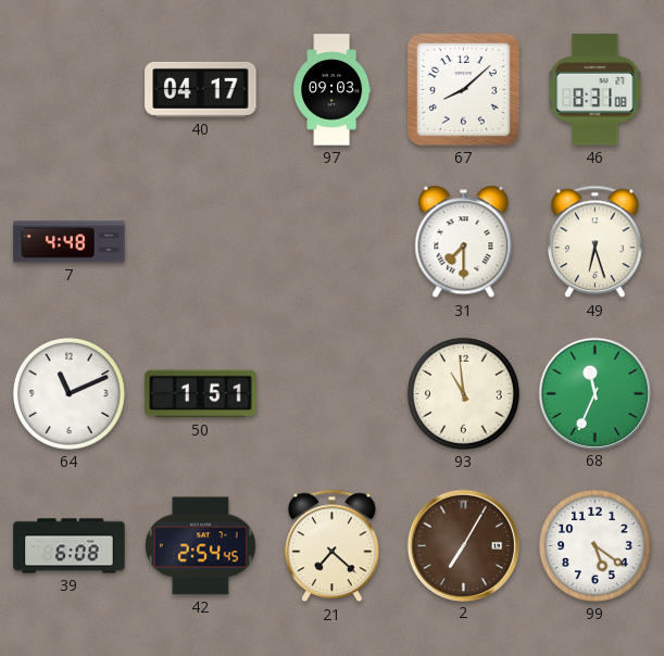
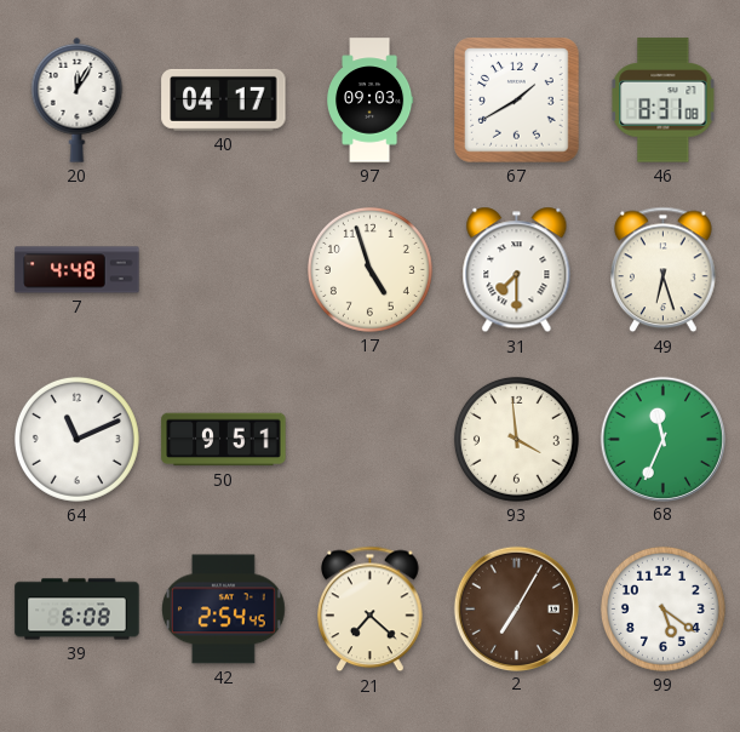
20: none -> 12:05
67: 8:08 -> 1:40
17: none -> 4:57
50: 1:51 -> 9:51
93: 10:59 -> 3:59
